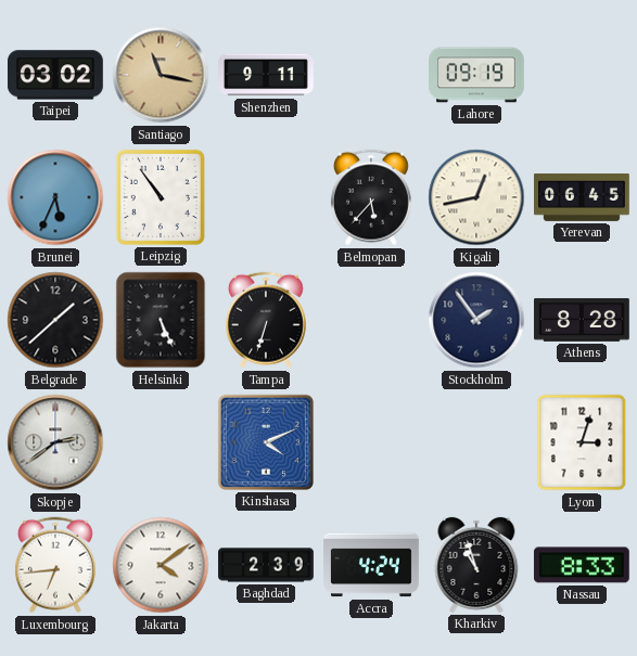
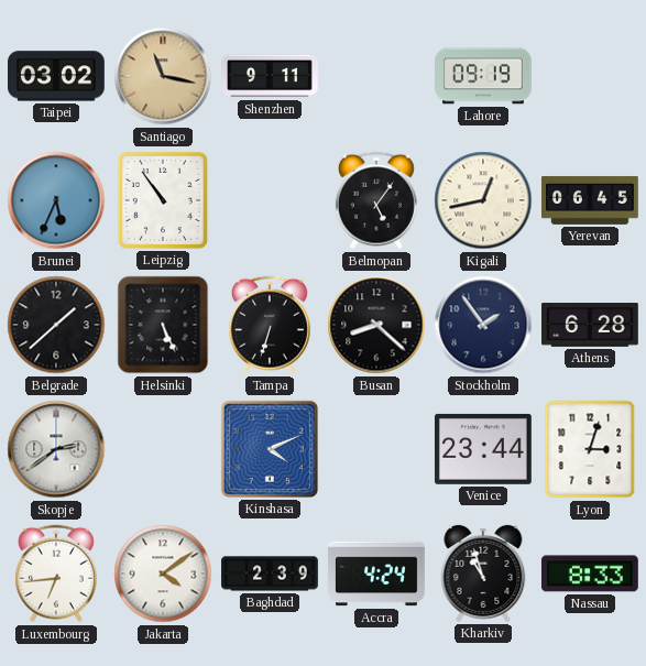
Belmopan: 5:37 -> 5:06
Busan: none -> 8:22
Athens: 8:28 -> 6:28
Venice: none -> 23:44
